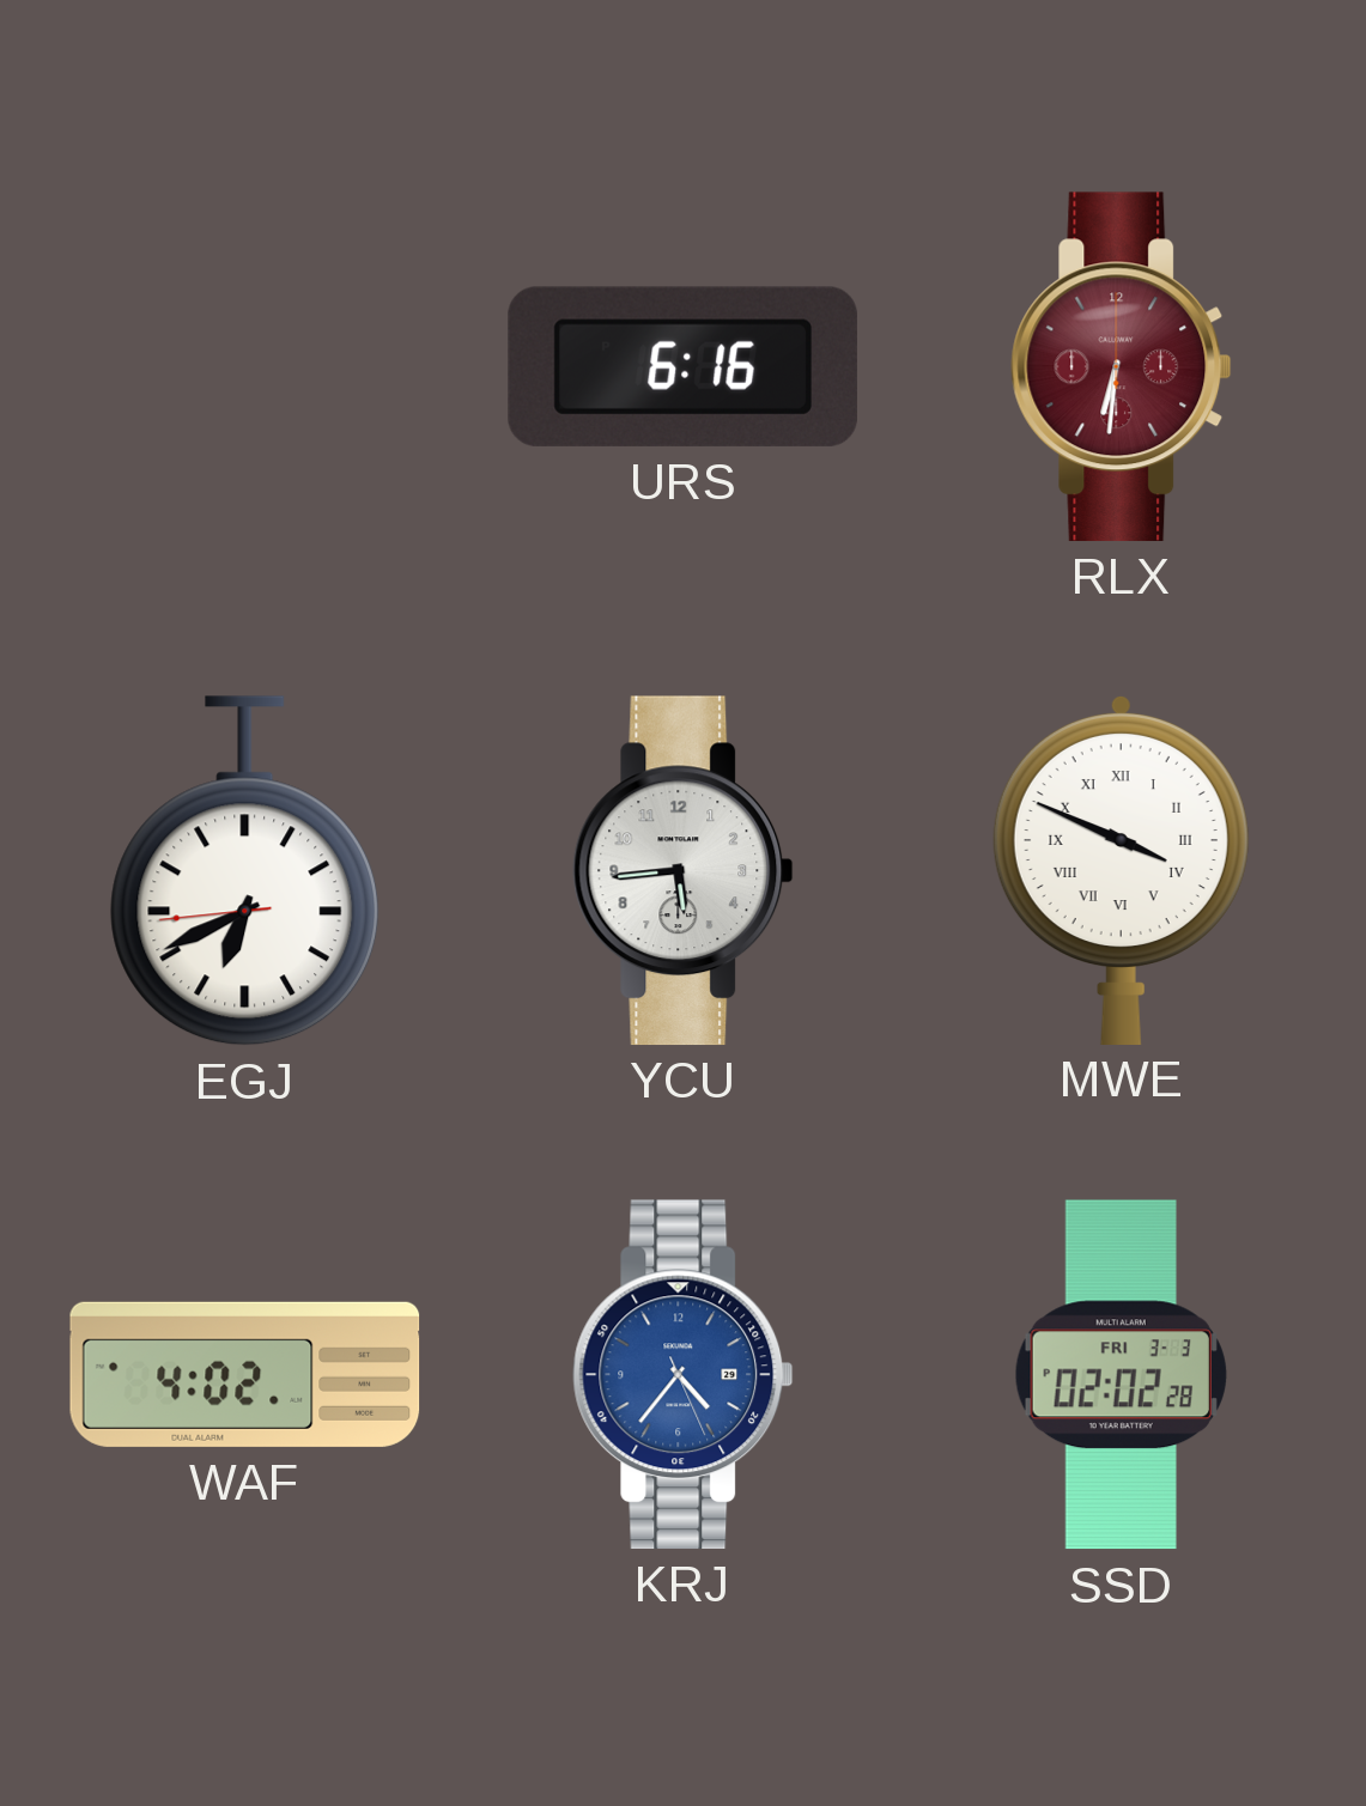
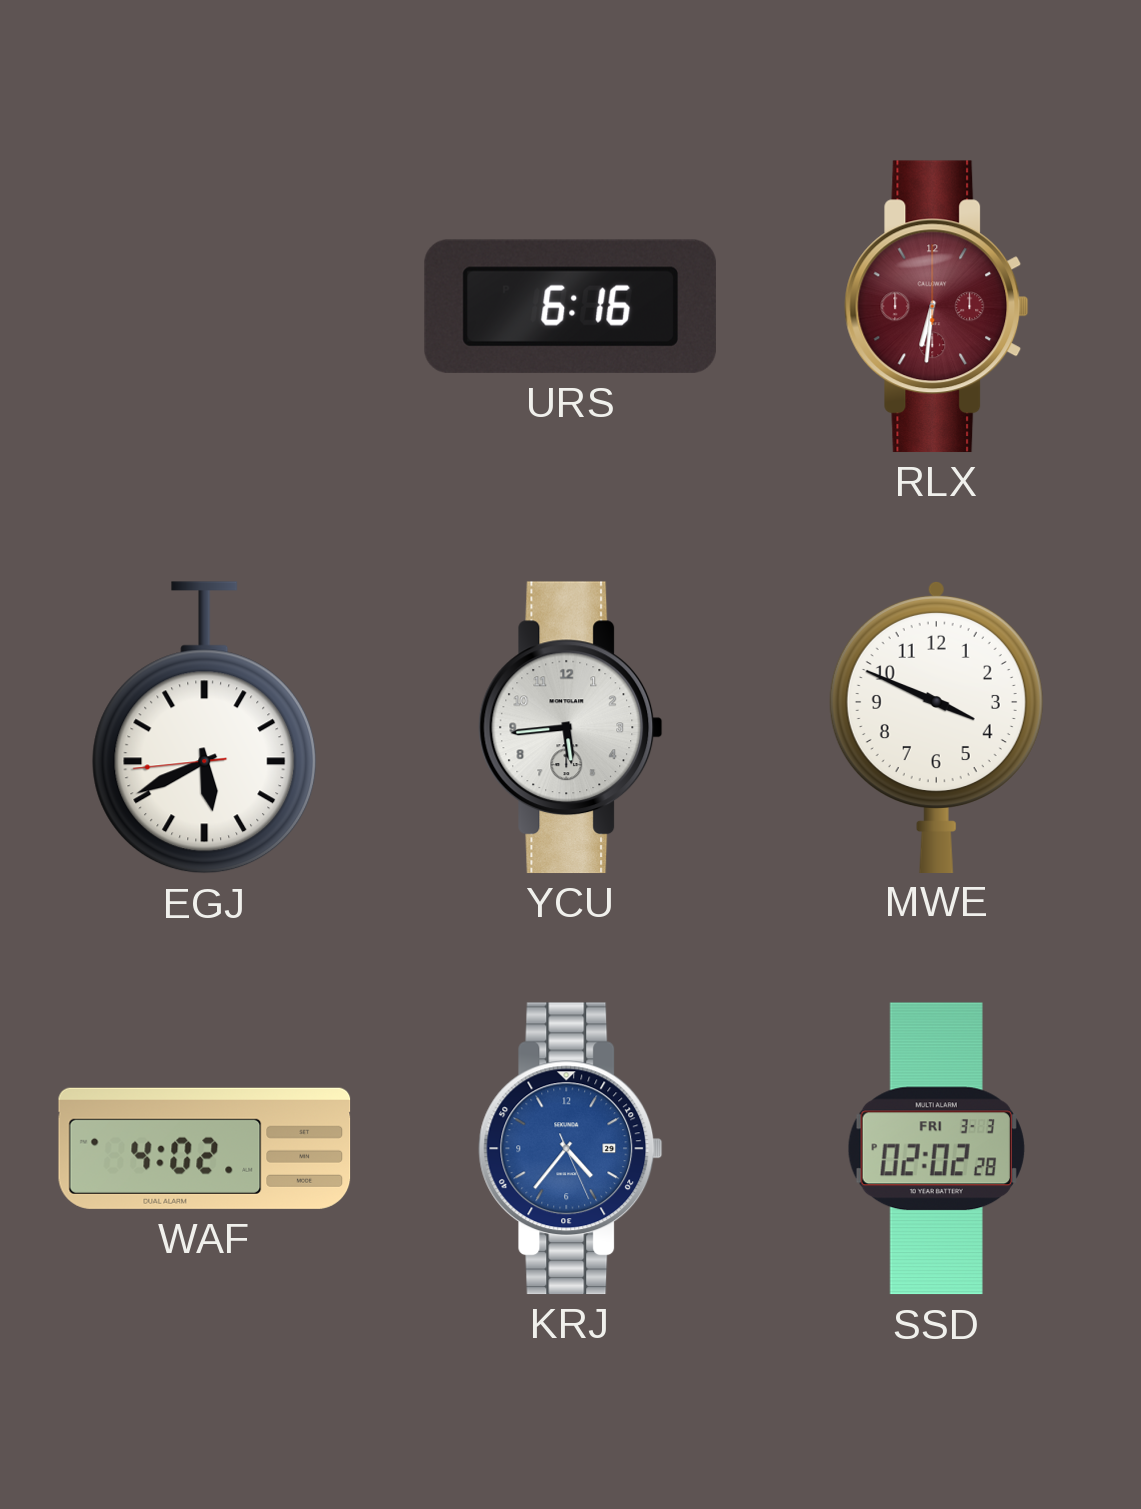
EGJ: 6:40 -> 5:40
MWE numerals: Roman -> Arabic
